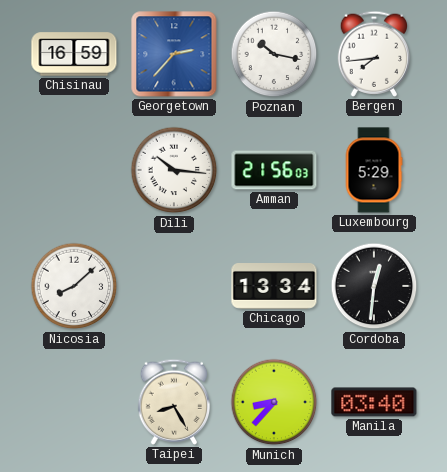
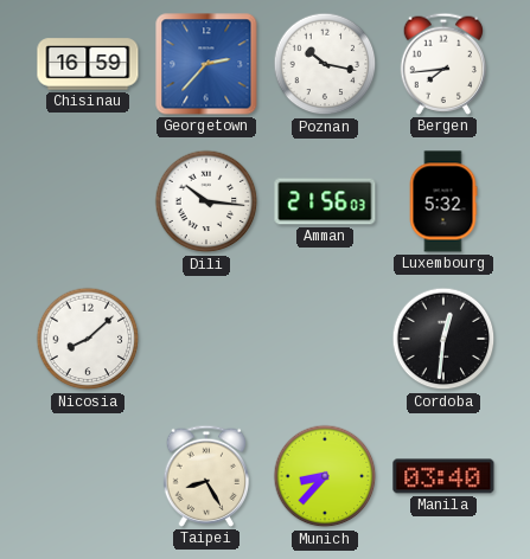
Luxembourg: 5:29 -> 5:32
Chicago: 13:34 -> none
